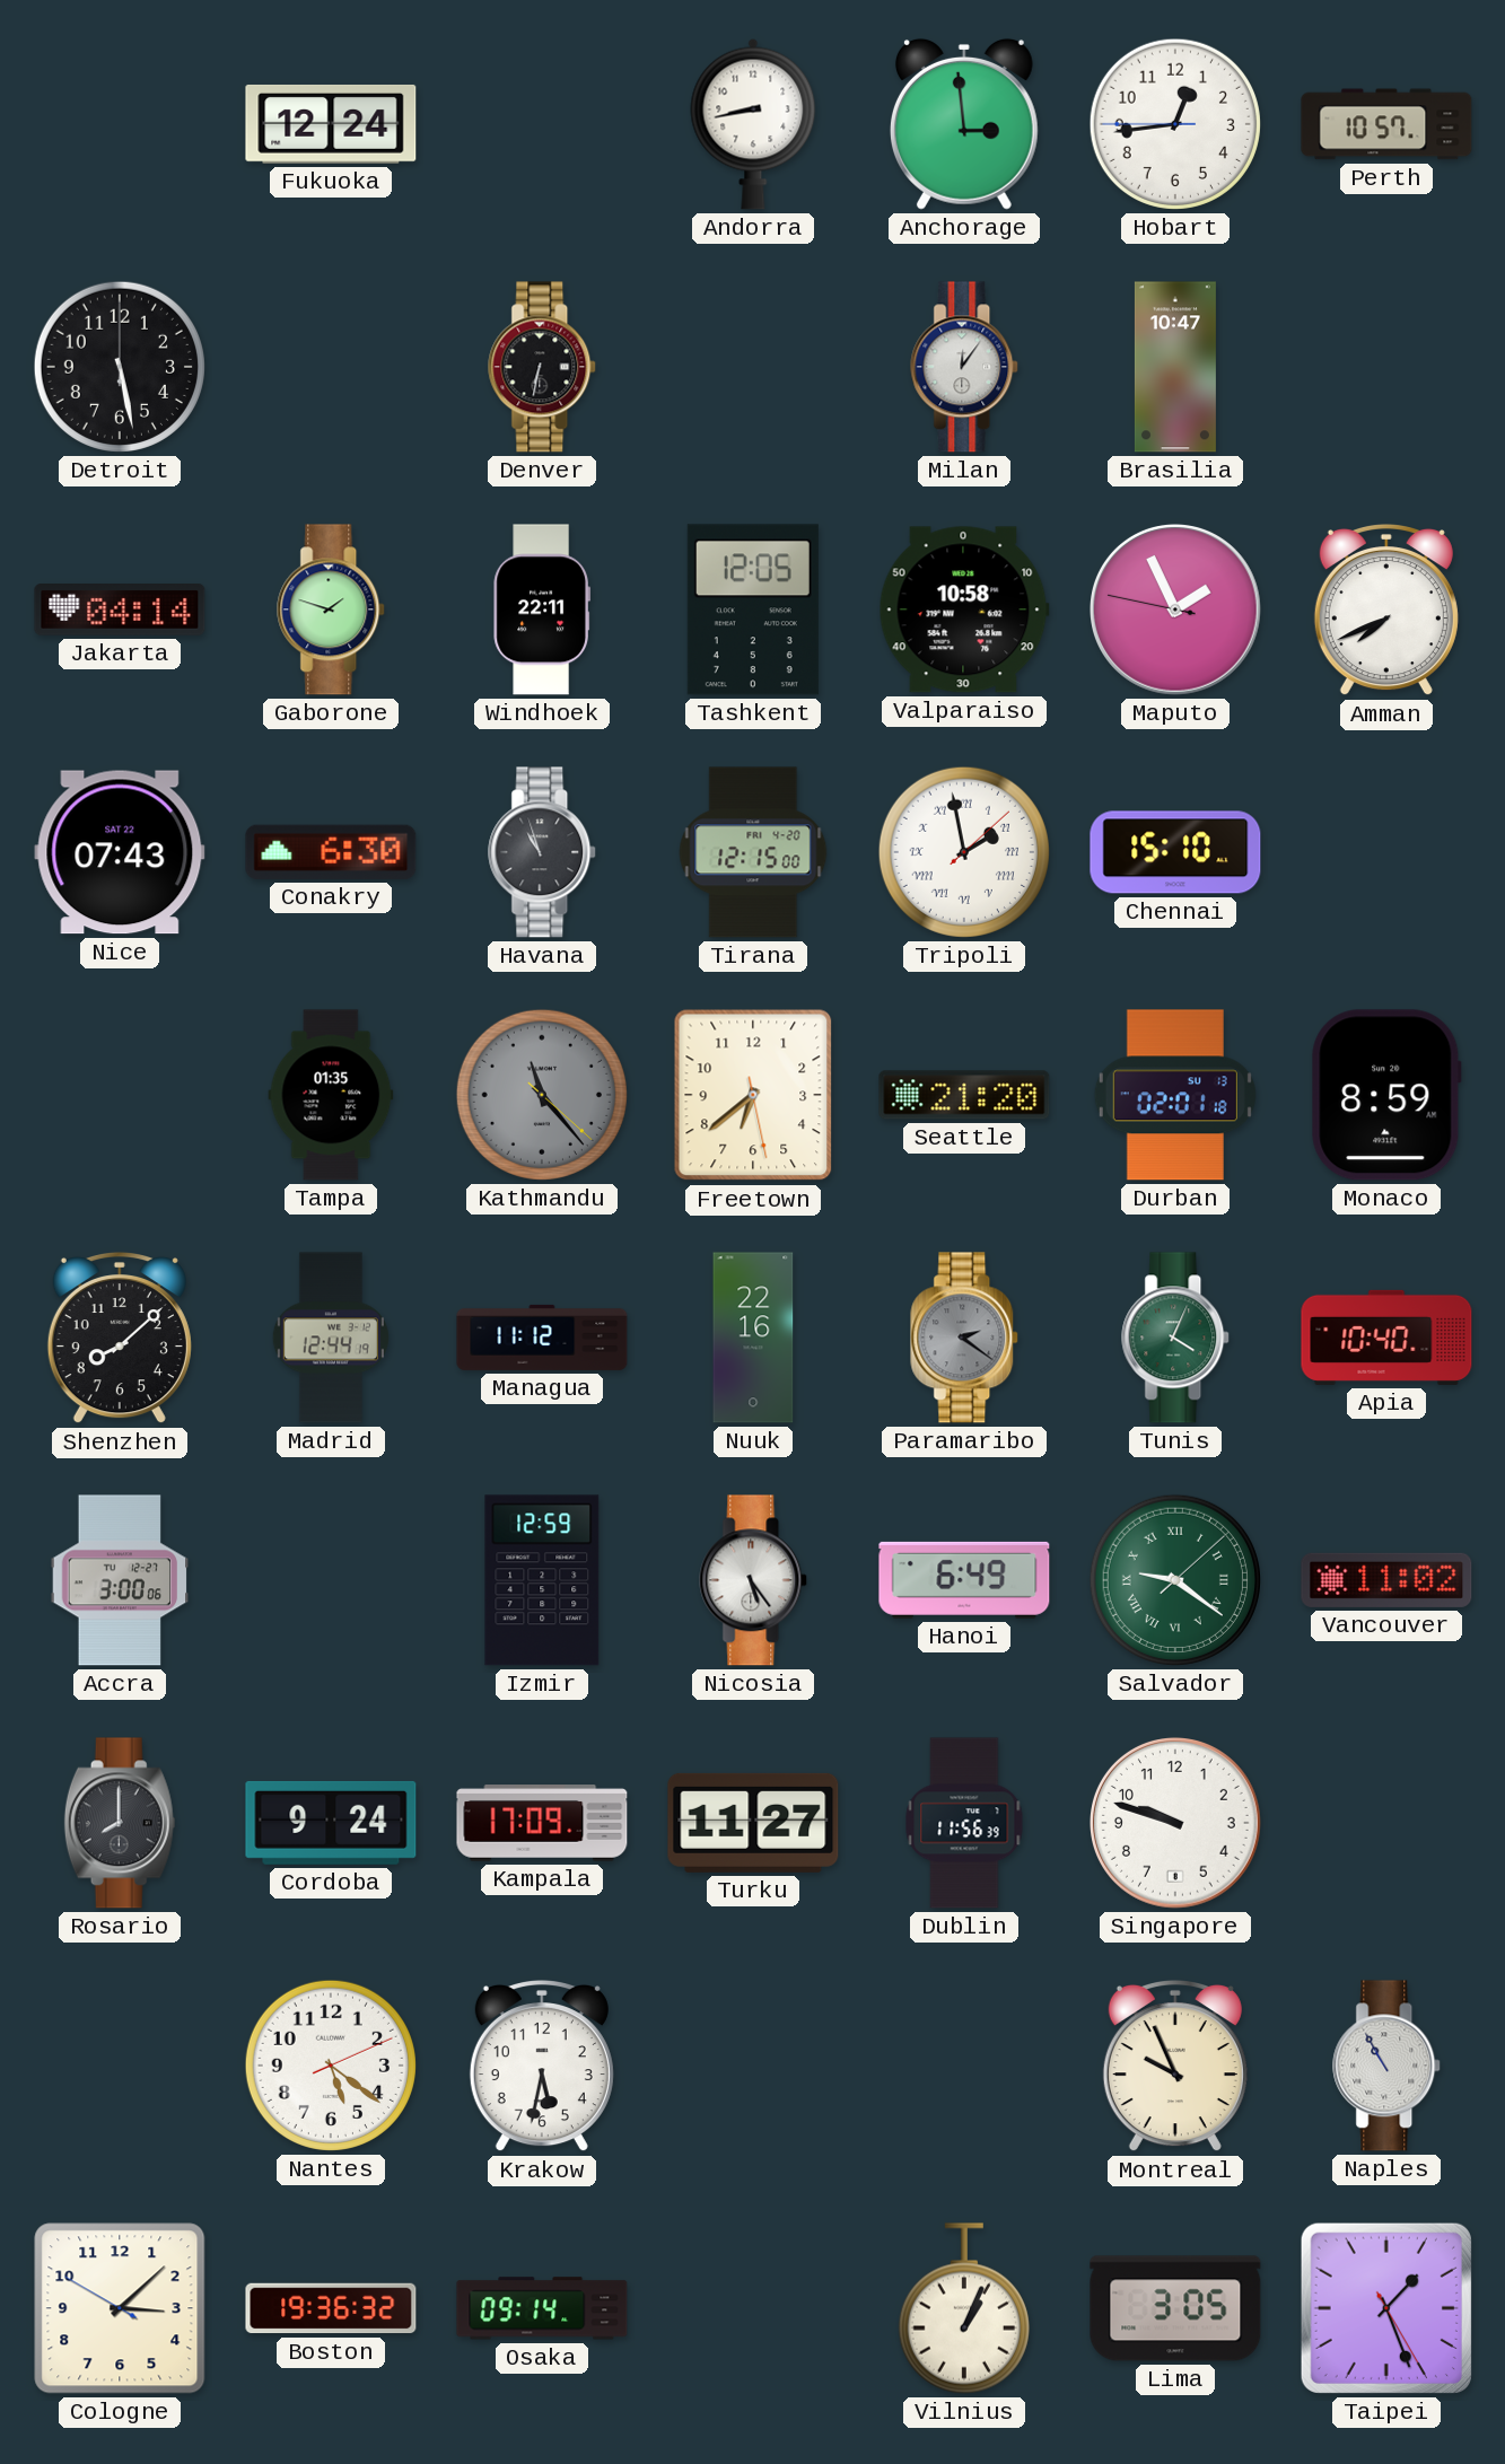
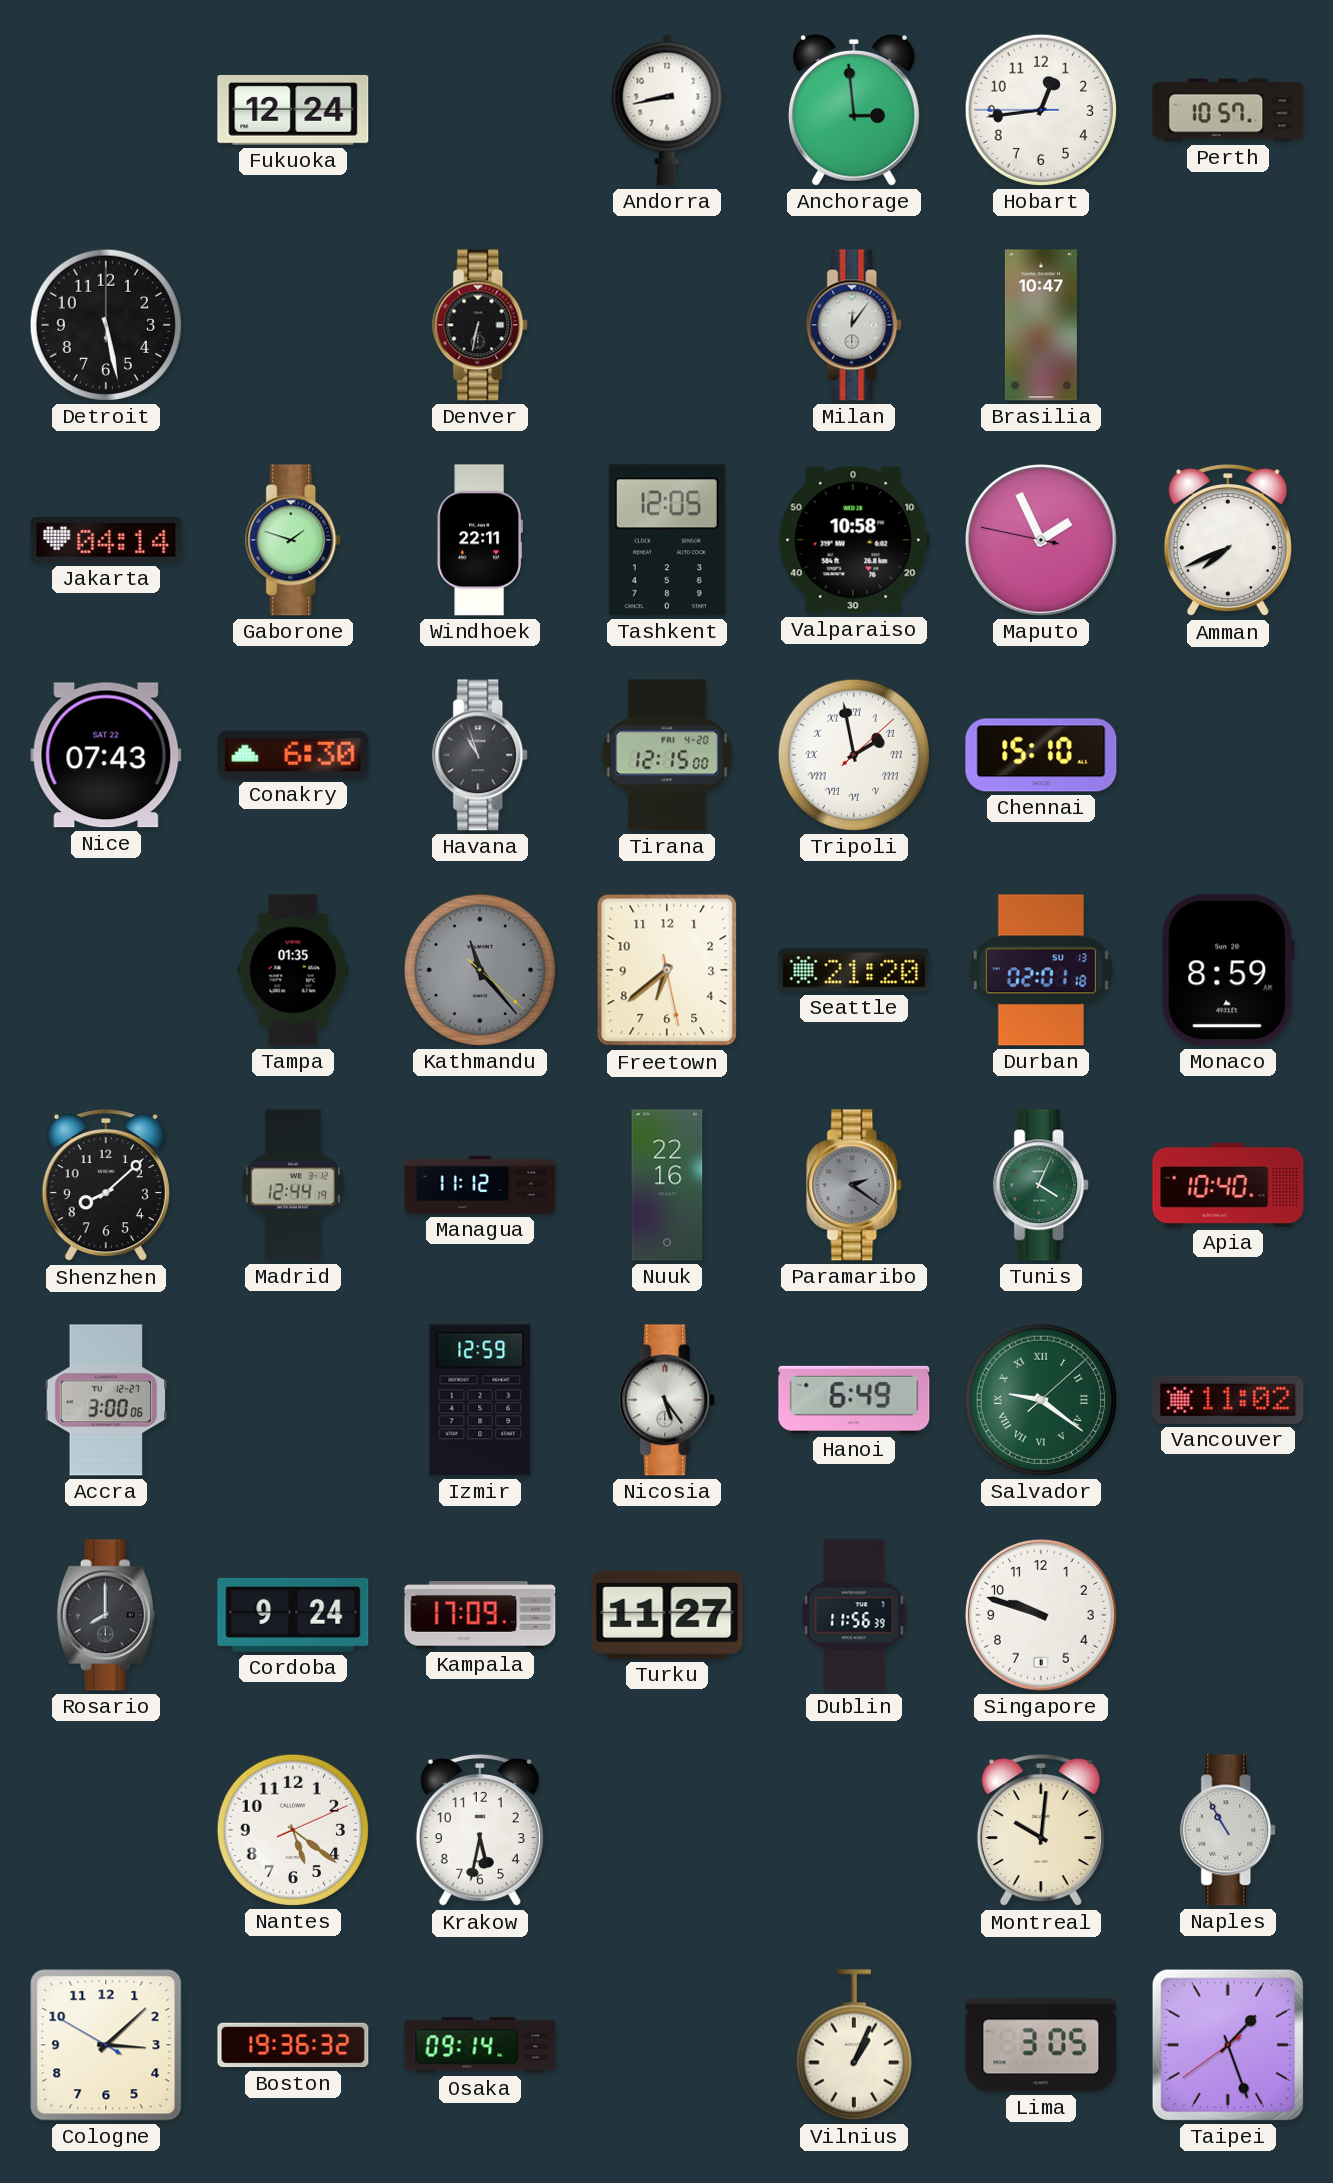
Montreal: 9:56 -> 10:01
Taipei: 1:26:25 -> 1:26:39
